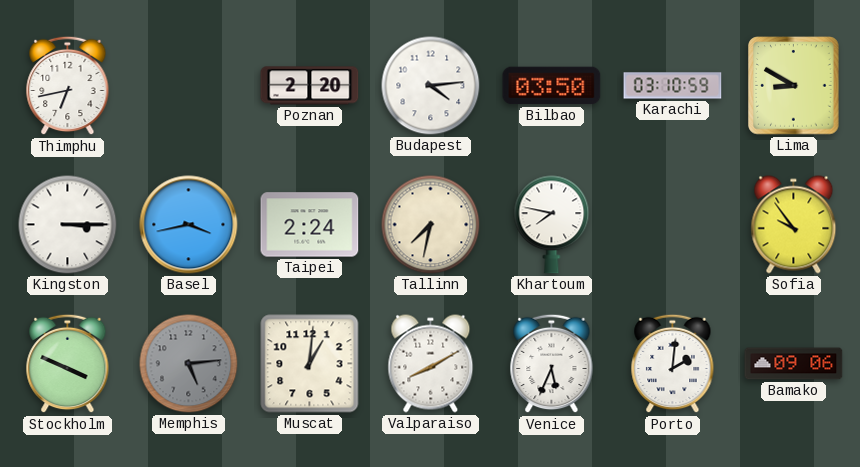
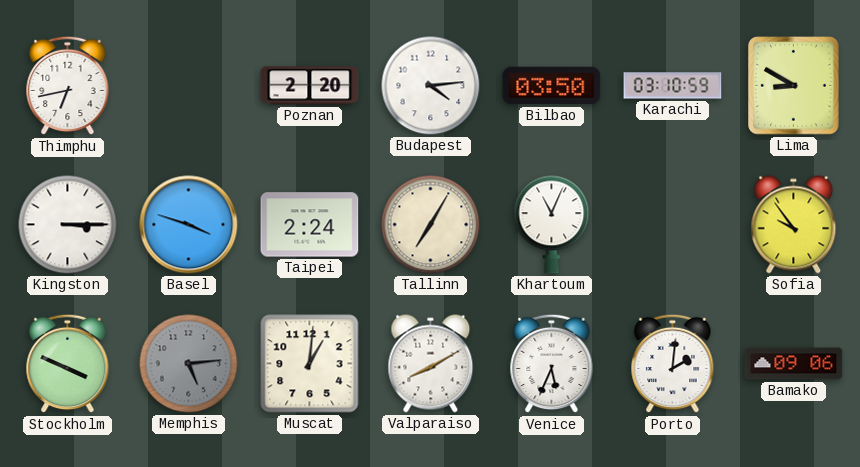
Basel: 3:43 -> 3:48
Tallinn: 7:32 -> 7:05
Khartoum: 7:47 -> 11:04
